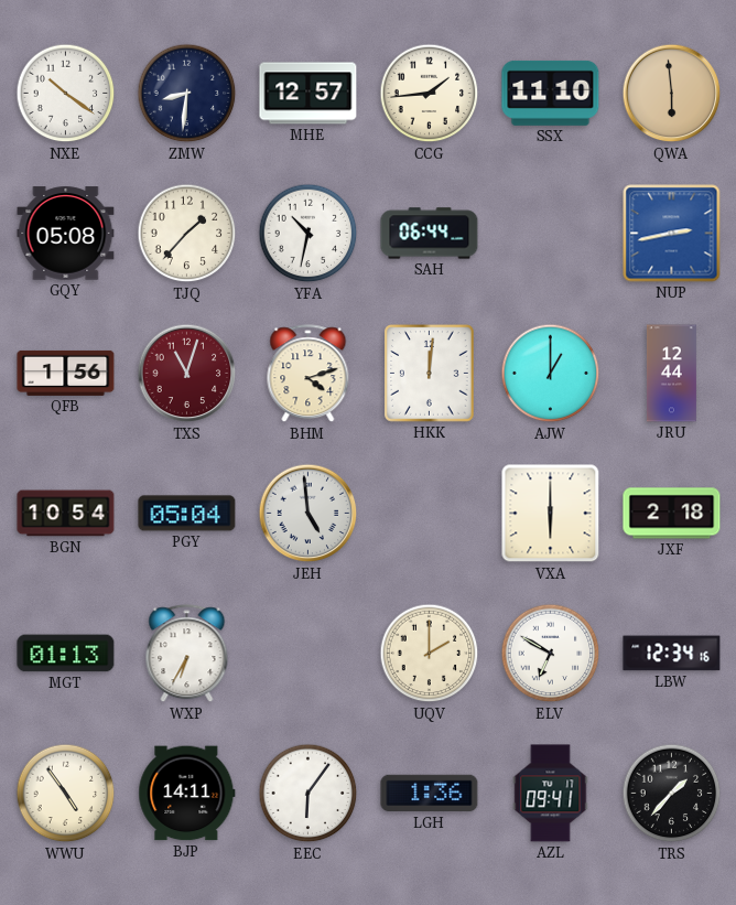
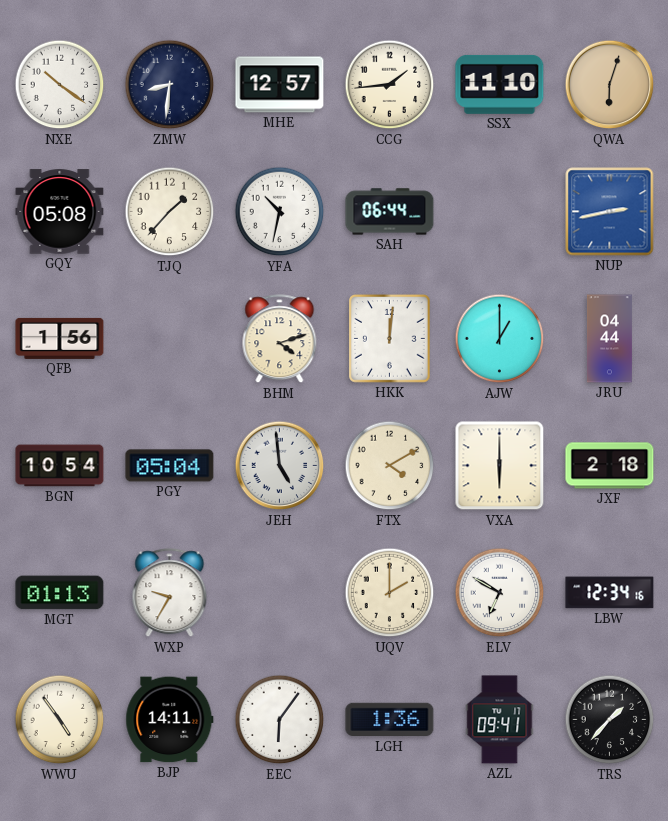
QWA: 5:59 -> 6:03
TXS: 11:03 -> none
JRU: 12:44 -> 04:44
FTX: none -> 4:10
WXP: 6:35 -> 9:35
